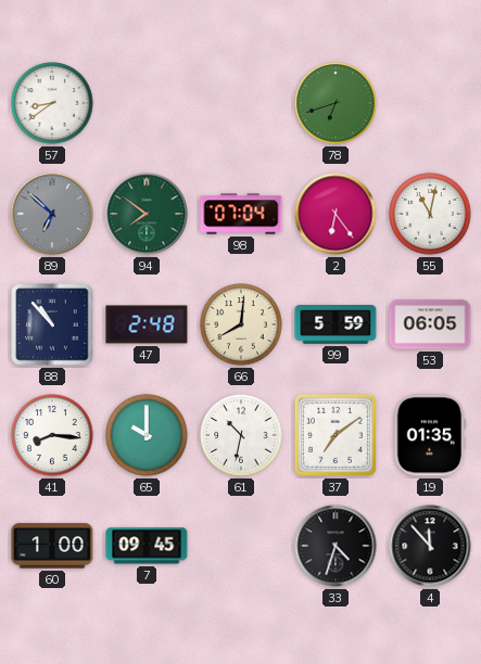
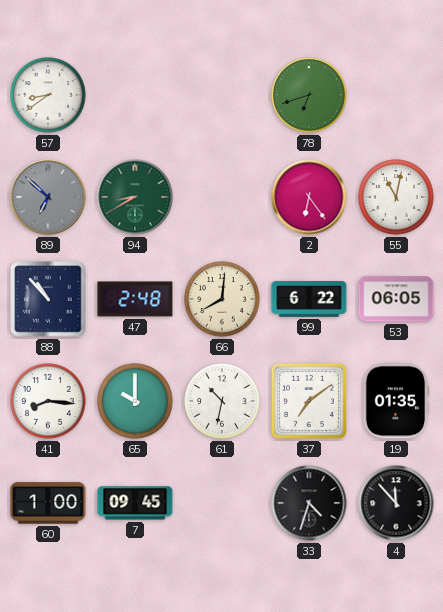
94: 7:51 -> 8:40
98: 07:04 -> none
99: 5:59 -> 6:22
